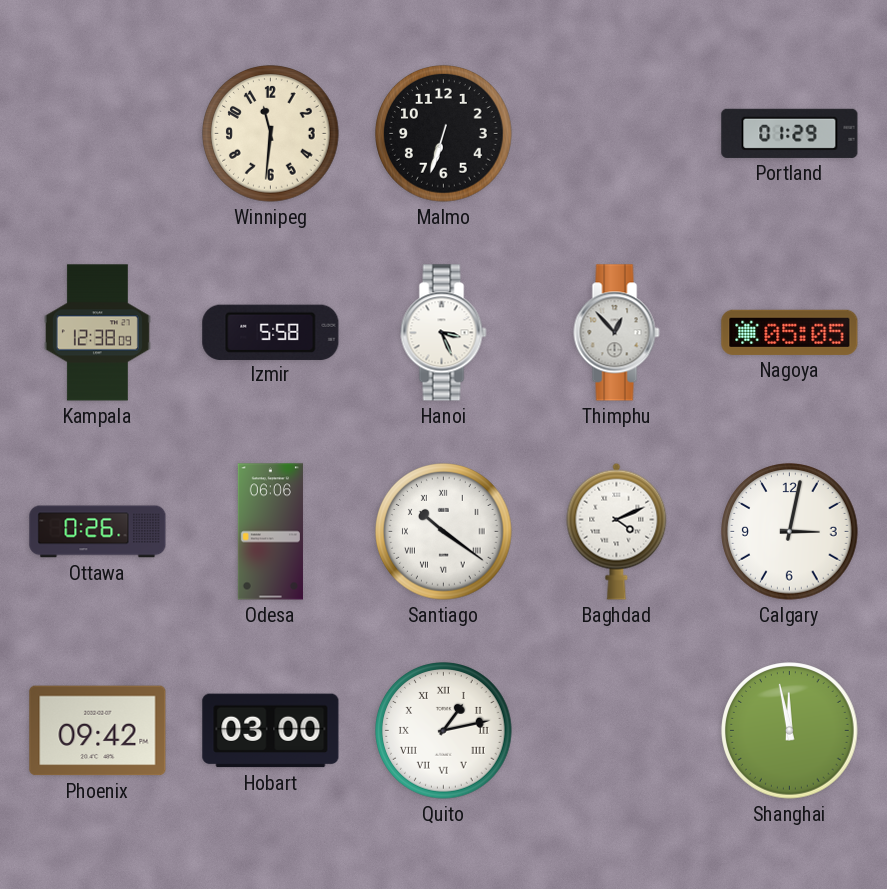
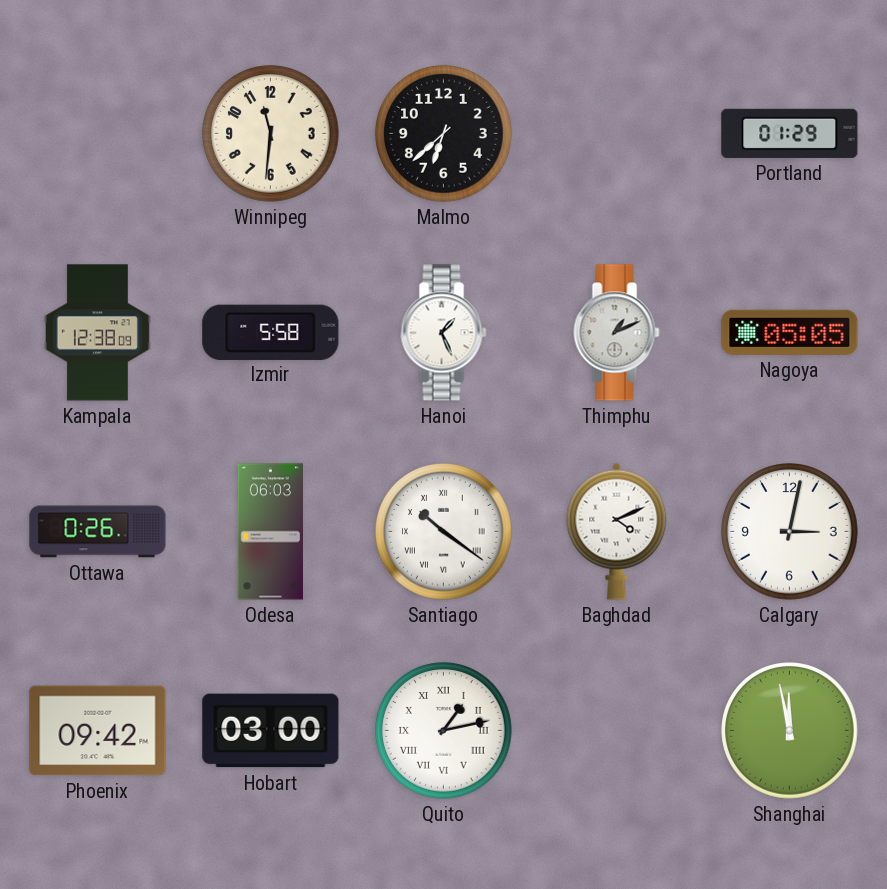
Malmo: 6:33 -> 6:38
Hanoi: 3:26 -> 1:26
Thimphu: 12:53 -> 1:11
Odesa: 06:06 -> 06:03
